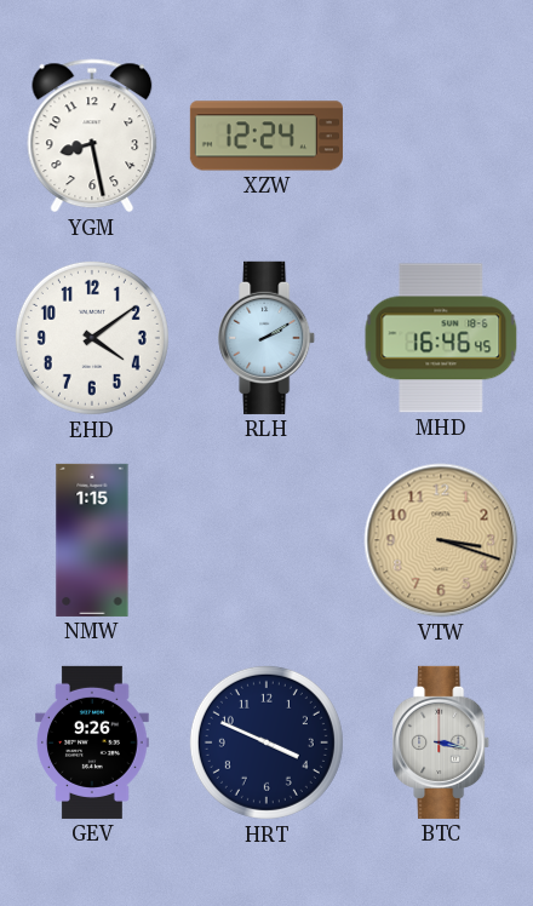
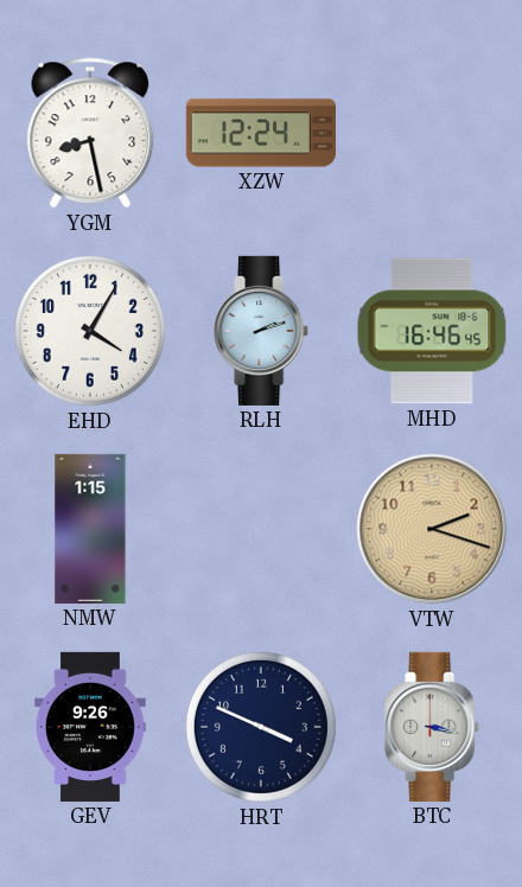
EHD: 4:09 -> 4:05
RLH: 2:10 -> 2:12
VTW: 3:18 -> 2:18
